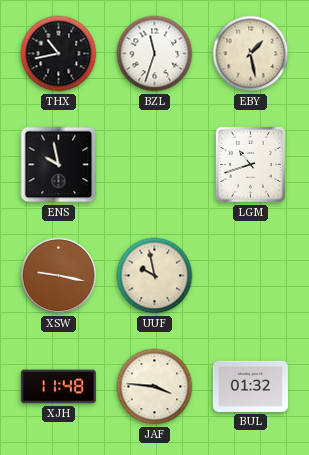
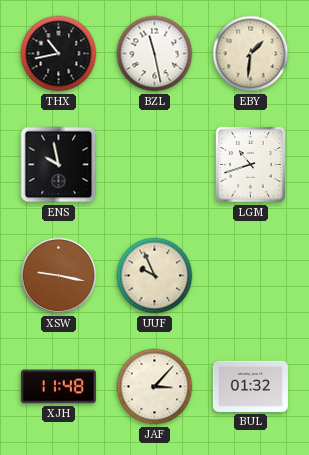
BZL: 11:33 -> 11:28
EBY: 1:28 -> 1:31
UUF: 9:58 -> 9:56
JAF: 3:46 -> 3:07
